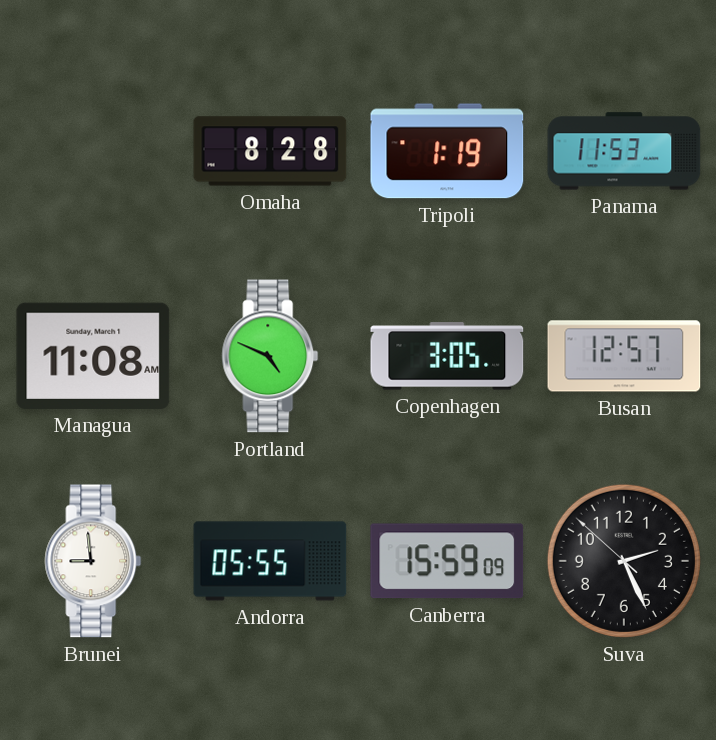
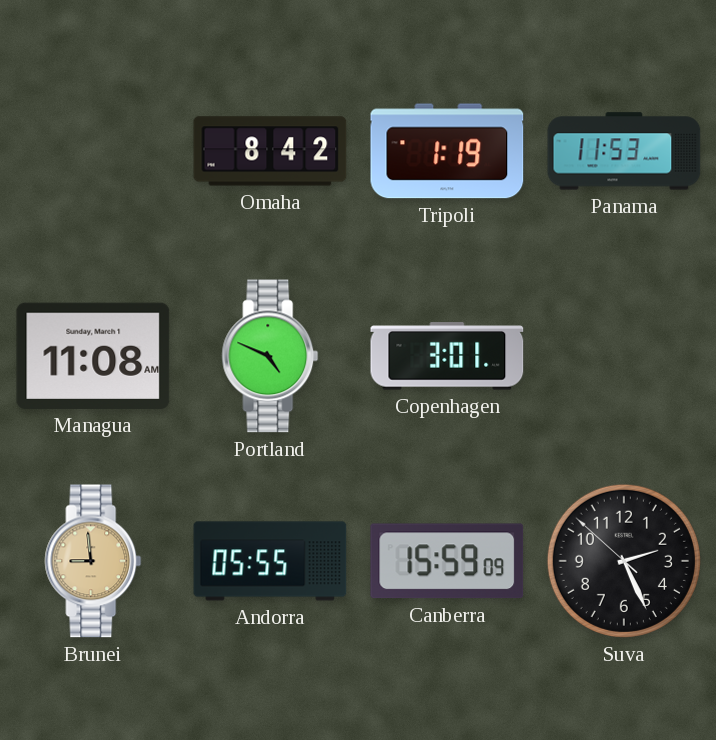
Omaha: 8:28 -> 8:42
Copenhagen: 3:05 -> 3:01
Busan: 12:57 -> none
Brunei dial: white -> champagne
